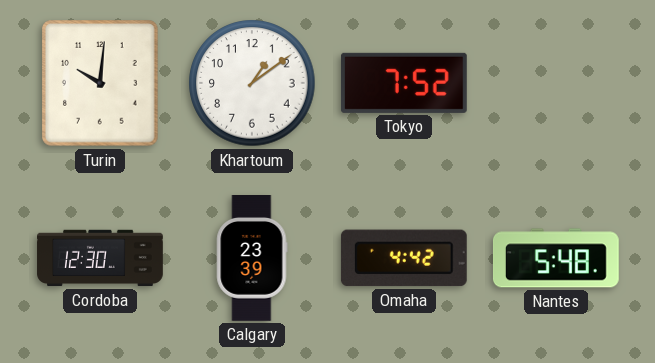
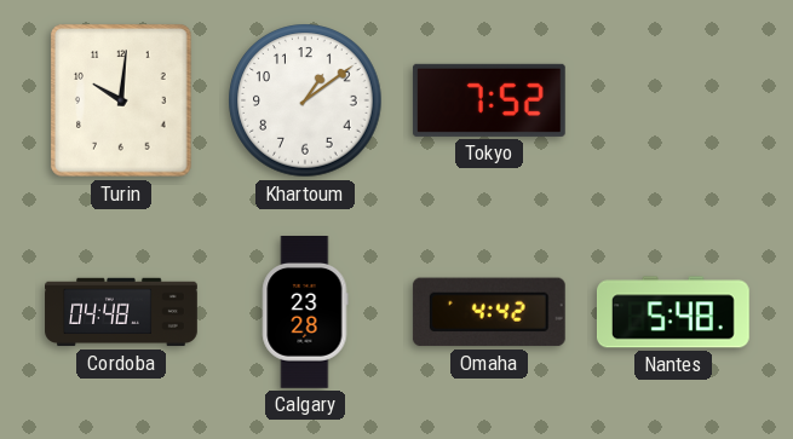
Cordoba: 12:30 -> 04:48
Calgary: 23:39 -> 23:28
